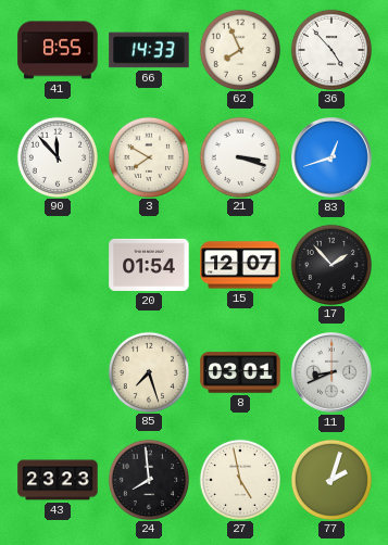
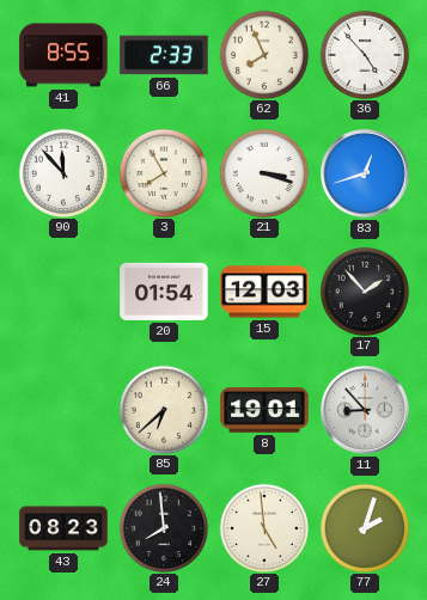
66: 14:33 -> 2:33
3: 7:50 -> 7:55
15: 12:07 -> 12:03
85: 7:27 -> 6:38
8: 03:01 -> 19:01
11: 8:41 -> 8:53
43: 23:23 -> 08:23
27: 4:58 -> 4:59
